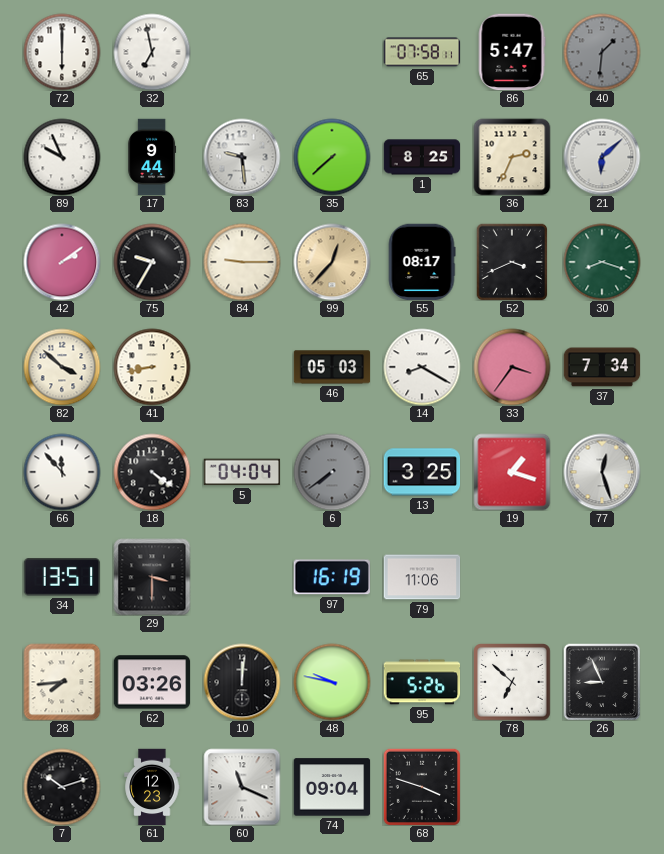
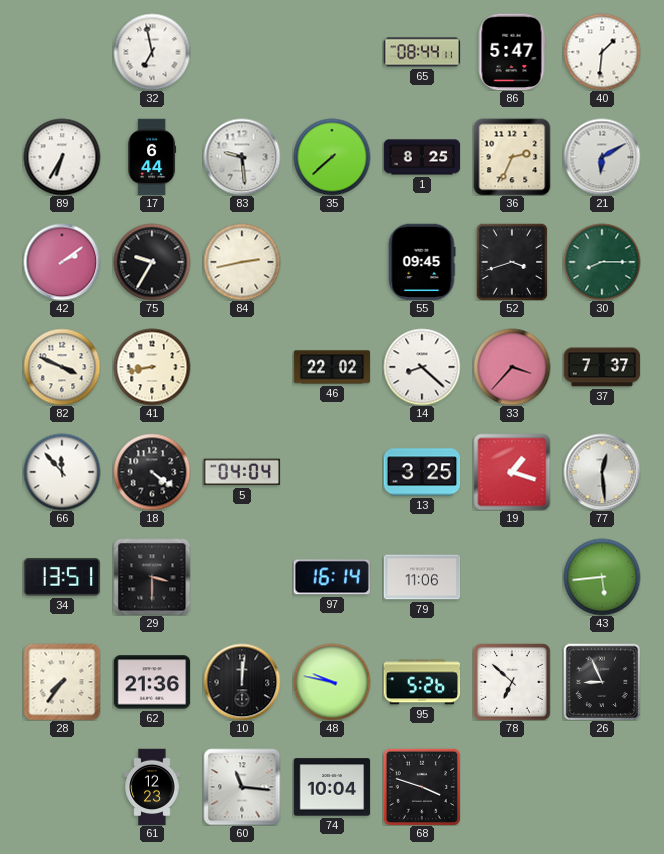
72: 6:00 -> none
65: 07:58 -> 08:44
40 dial: grey -> white
89: 9:56 -> 6:35
17: 9:44 -> 6:44
21: 6:08 -> 6:10
84: 9:15 -> 2:43
99: 12:37 -> none
55: 08:17 -> 09:45
52: 3:41 -> 3:42
30: 8:18 -> 8:15
82: 3:52 -> 3:49
46: 05:03 -> 22:02
14: 8:20 -> 8:22
33: 3:36 -> 3:37
37: 7:34 -> 7:37
6: 7:39 -> none
77: 12:27 -> 12:29
97: 16:19 -> 16:14
43: none -> 5:44
28: 7:44 -> 7:36
62: 03:26 -> 21:36
7: 10:12 -> none
60: 11:19 -> 11:16
74: 09:04 -> 10:04
